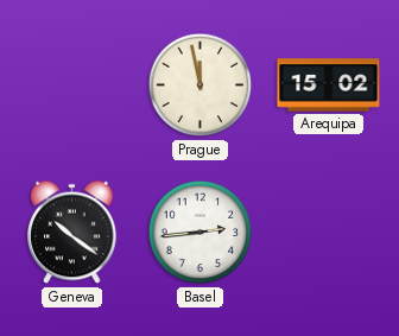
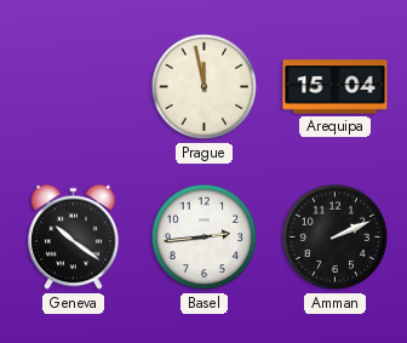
Arequipa: 15:02 -> 15:04
Amman: none -> 2:11
